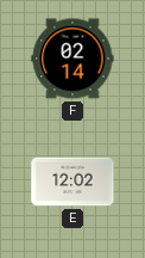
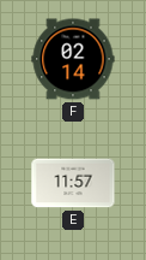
E: 12:02 -> 11:57
